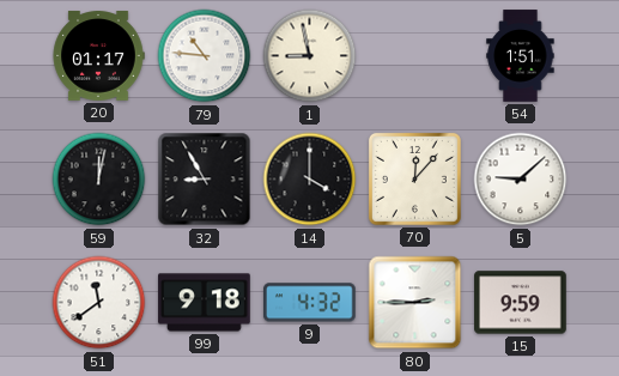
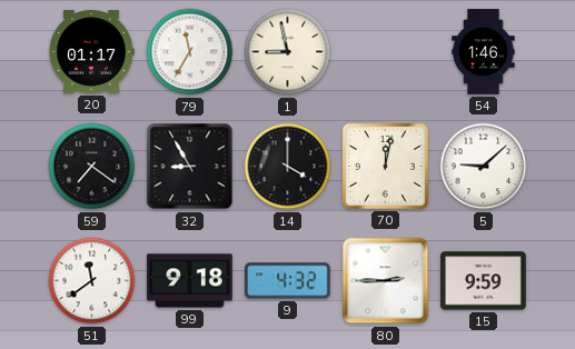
79: 10:46 -> 11:35
54: 1:51 -> 1:46
59: 12:02 -> 7:21
70: 12:07 -> 12:02
